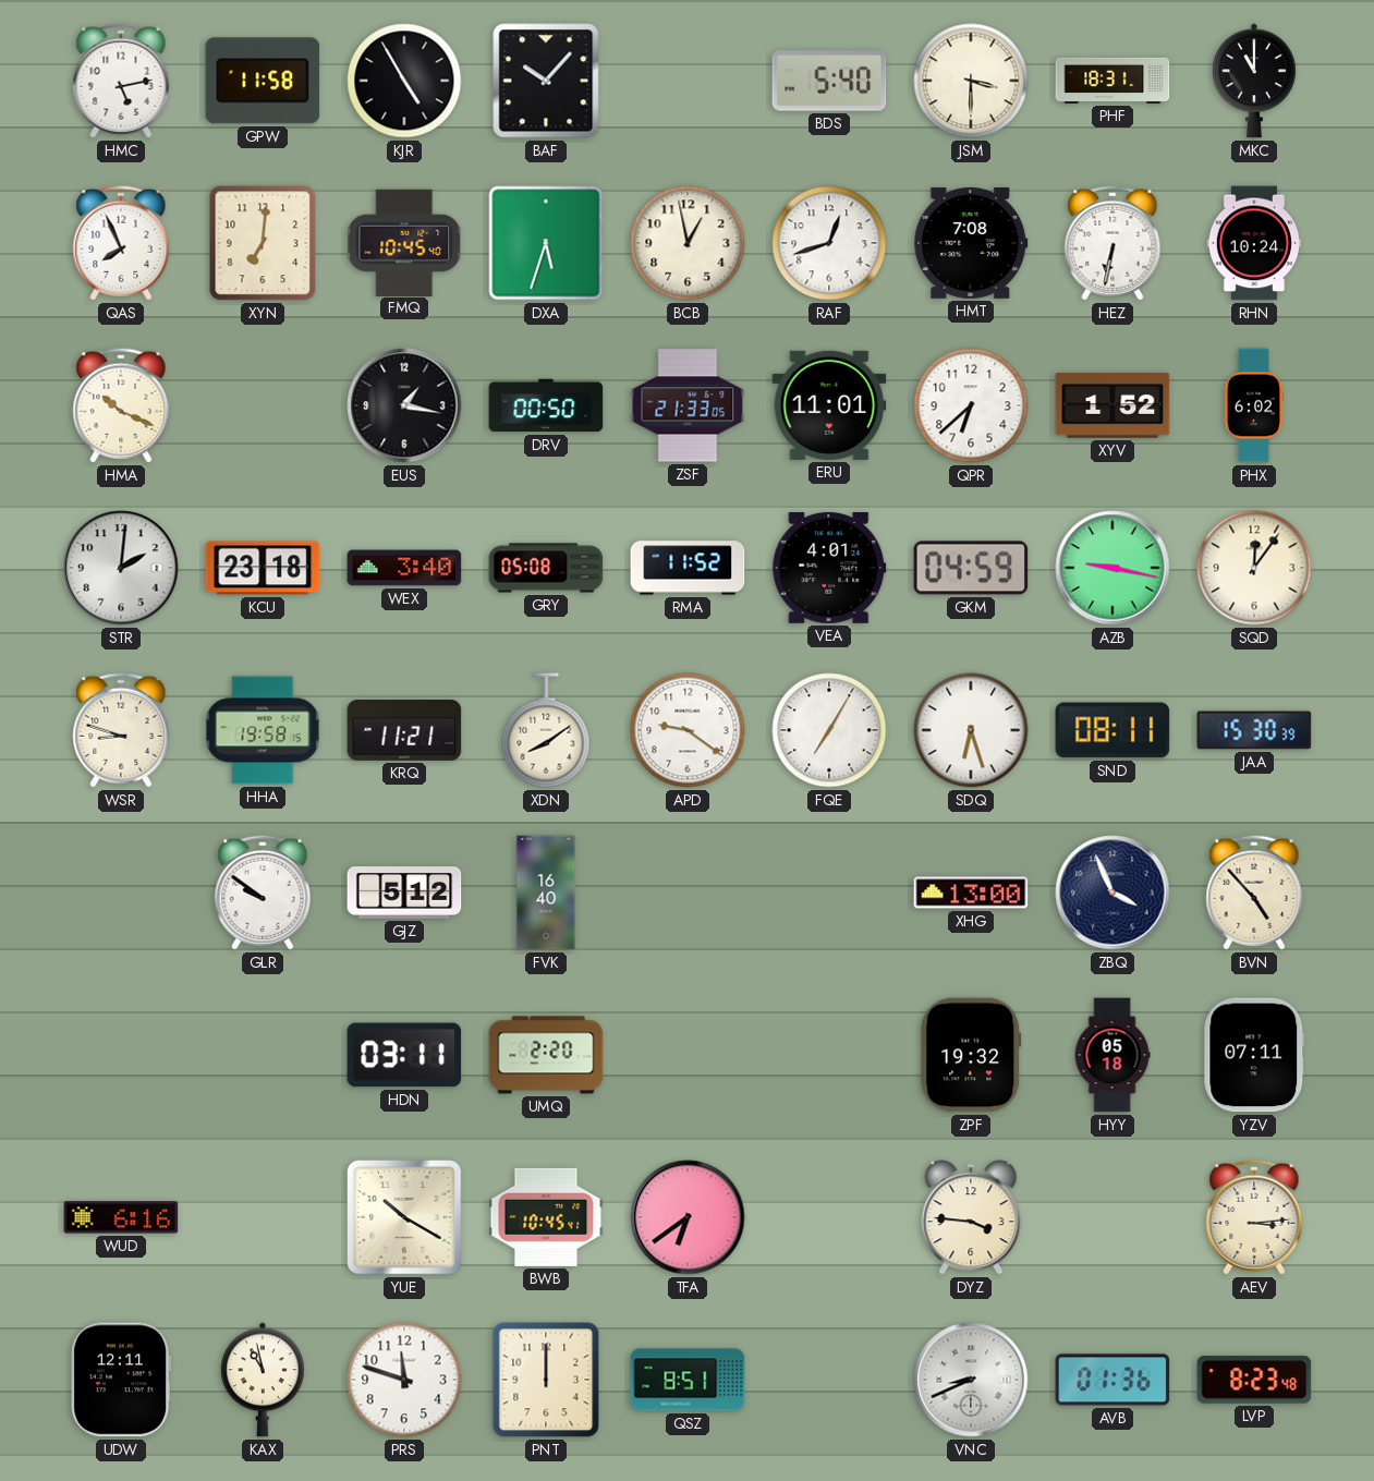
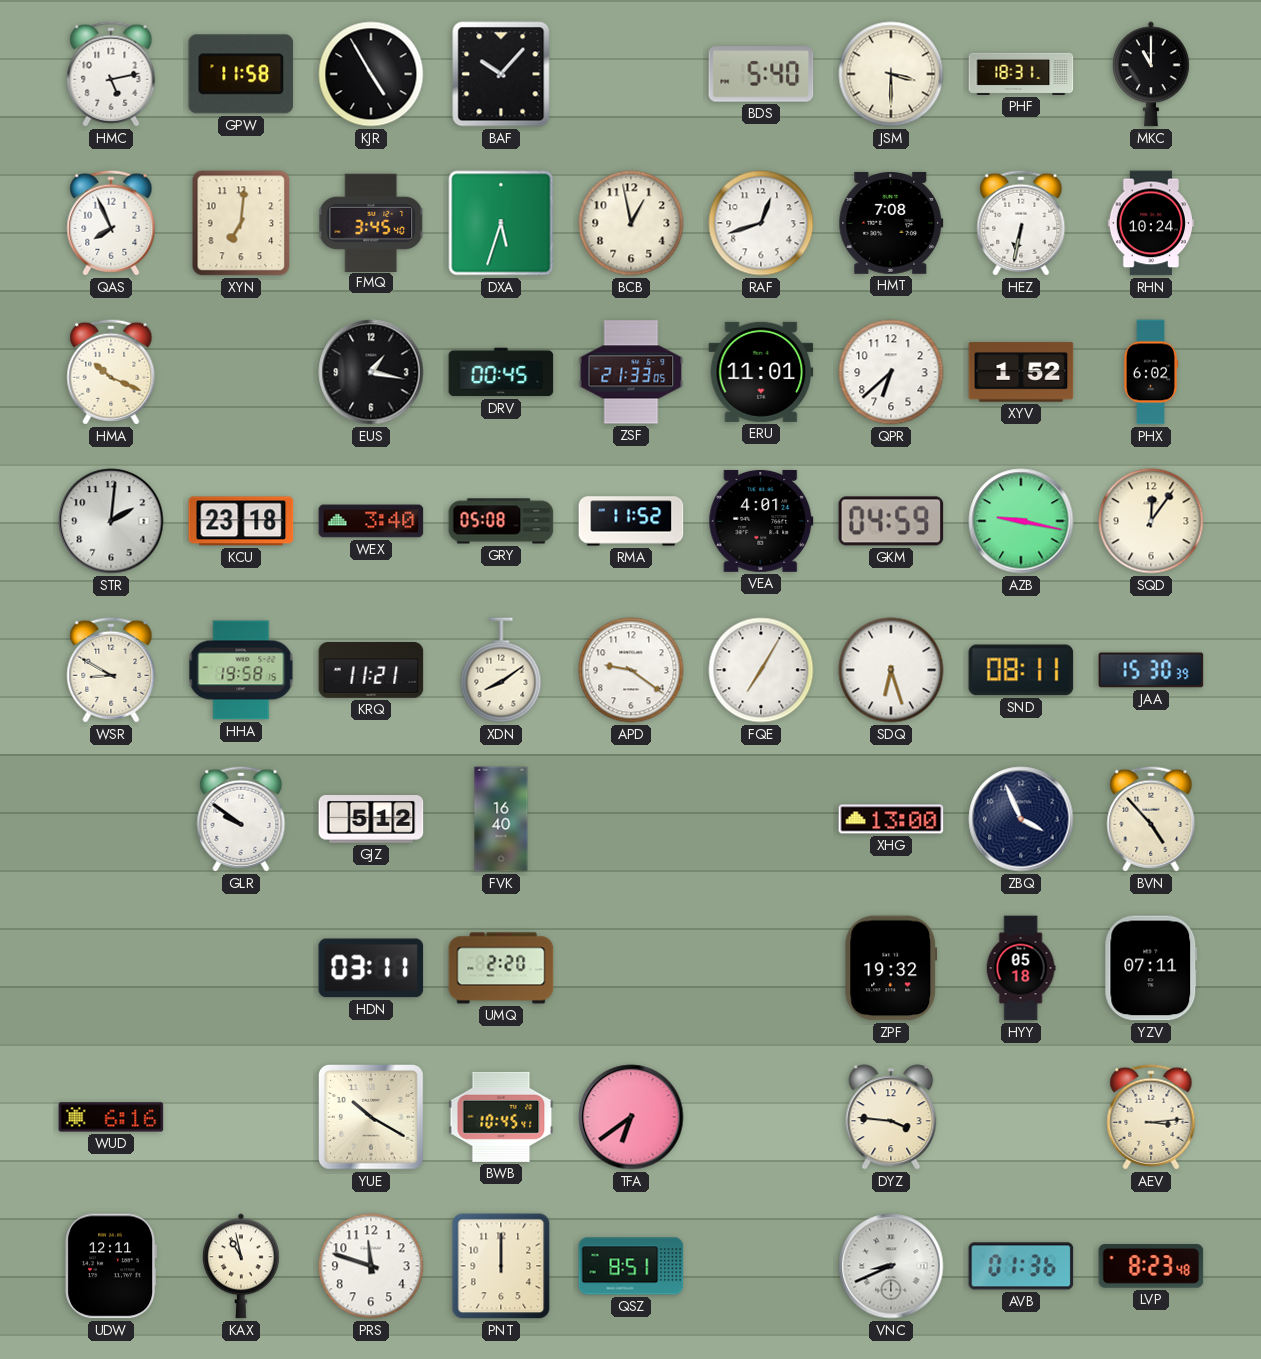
FMQ: 10:45 -> 3:45
DRV: 00:50 -> 00:45
WSR: 8:48 -> 8:50
